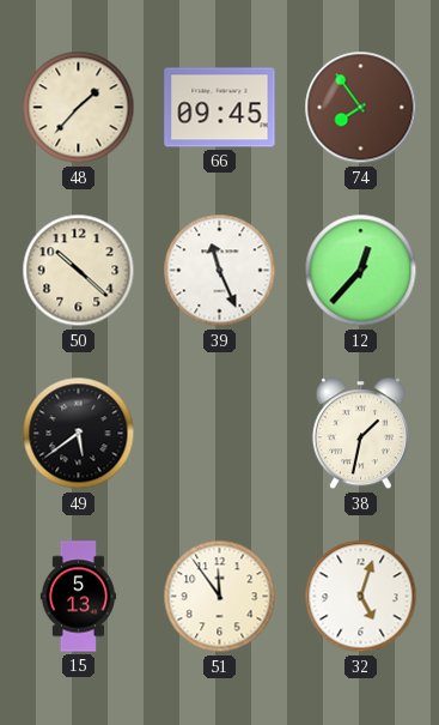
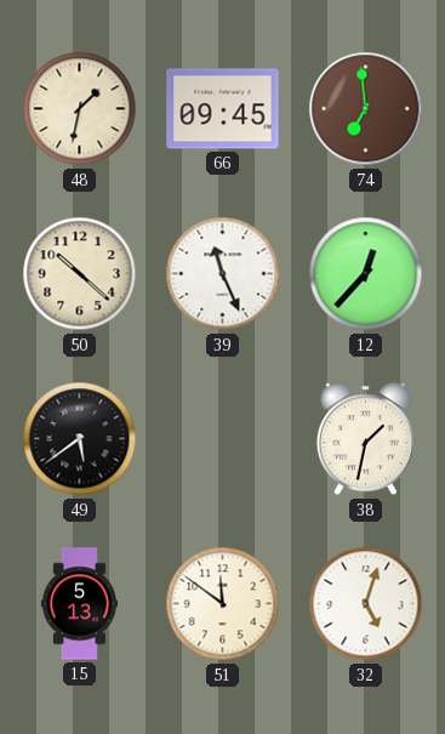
48: 1:37 -> 1:32
74: 7:54 -> 6:59
51: 11:54 -> 11:51
